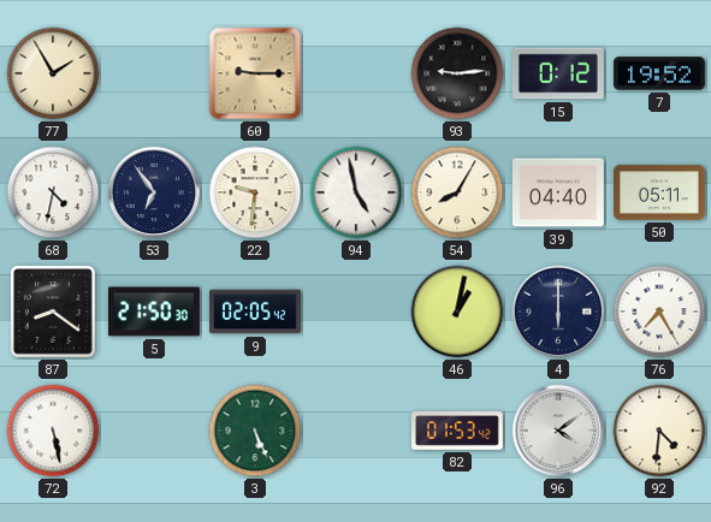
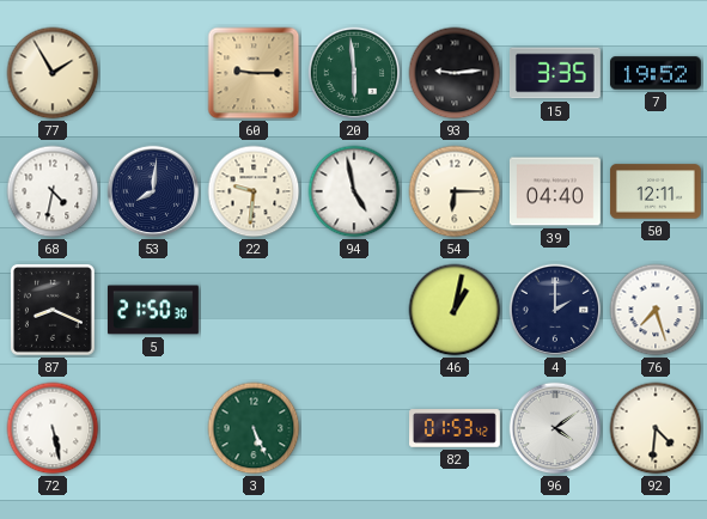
20: none -> 5:59
15: 0:12 -> 3:35
53: 6:54 -> 8:01
54: 8:05 -> 6:15
50: 05:11 -> 12:11
87: 8:21 -> 8:19
9: 02:05 -> none
4: 6:00 -> 2:00
76: 7:25 -> 7:27
